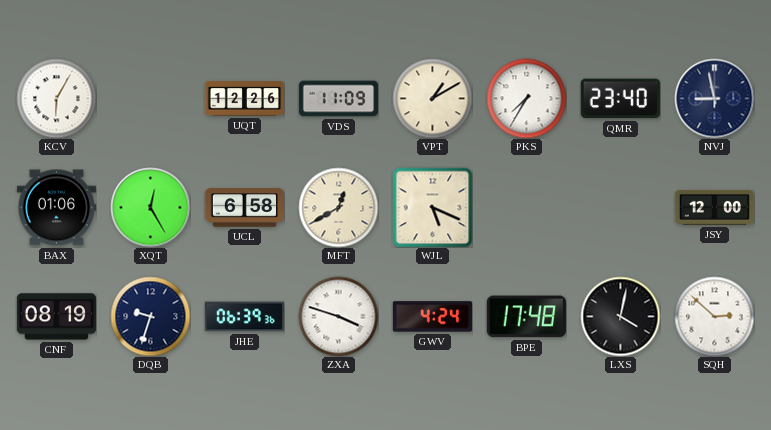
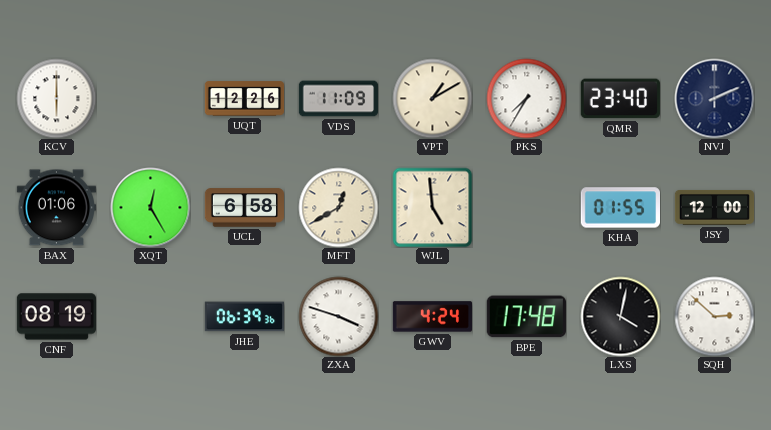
KCV: 6:05 -> 6:00
NVJ: 8:58 -> 2:11
WJL: 5:19 -> 4:59
KHA: none -> 01:55
DQB: 9:33 -> none
